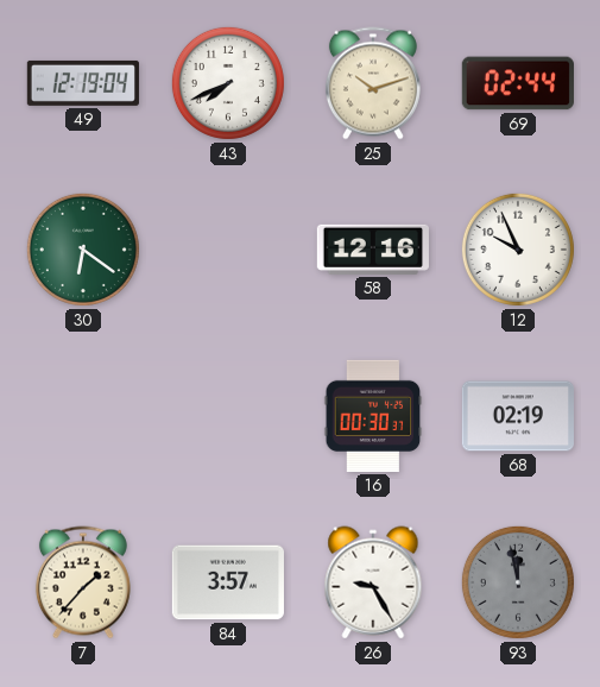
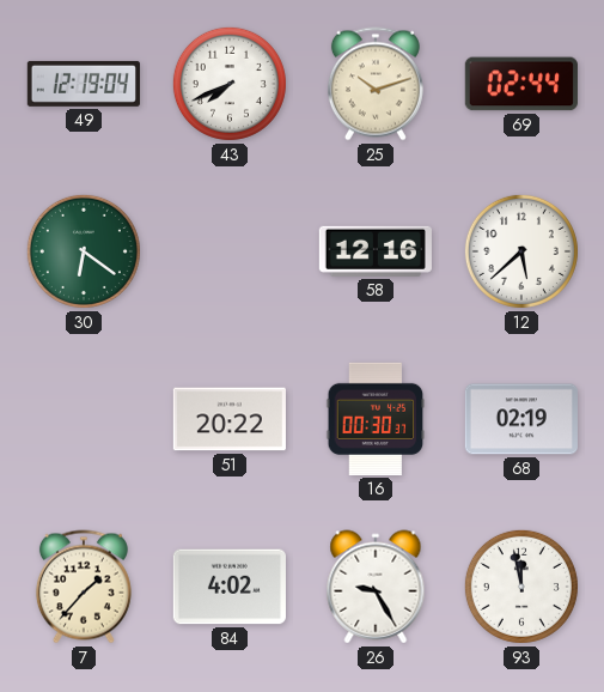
12: 9:56 -> 5:38
51: none -> 20:22
84: 3:57 -> 4:02
93 dial: grey -> white
